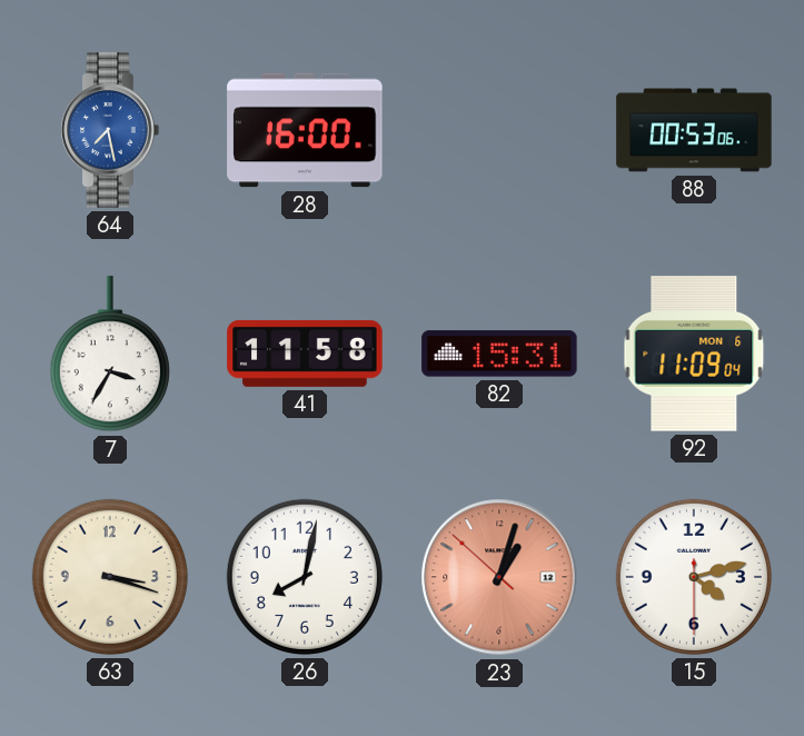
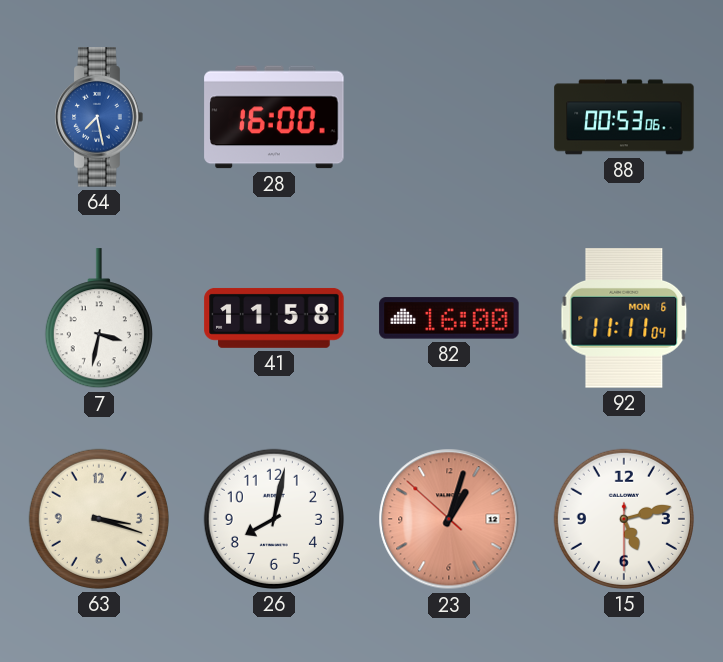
7: 3:35 -> 3:32
82: 15:31 -> 16:00
92: 11:09 -> 11:11
15: 4:12 -> 5:12
